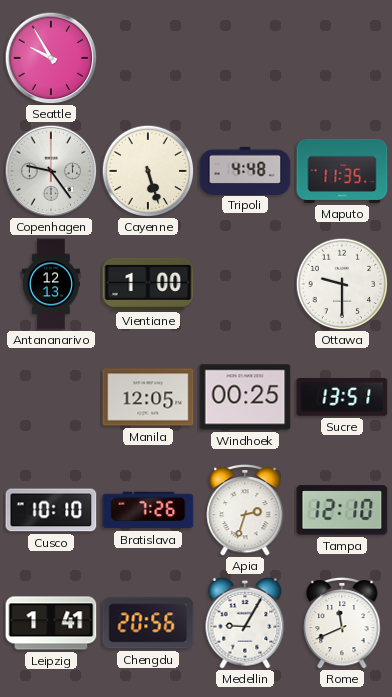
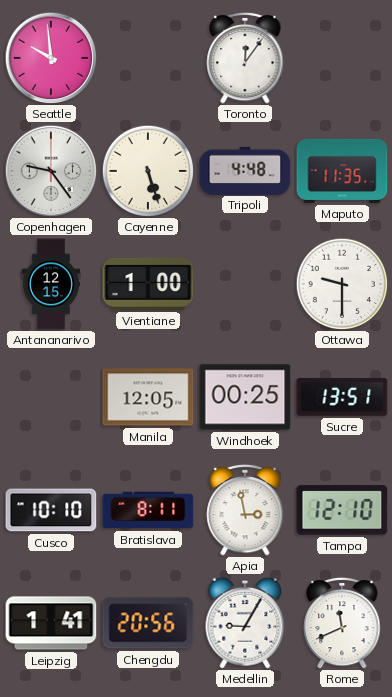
Seattle: 9:55 -> 9:59
Toronto: none -> 12:06
Antananarivo: 12:13 -> 12:15
Bratislava: 7:26 -> 8:11
Apia: 2:33 -> 2:58
